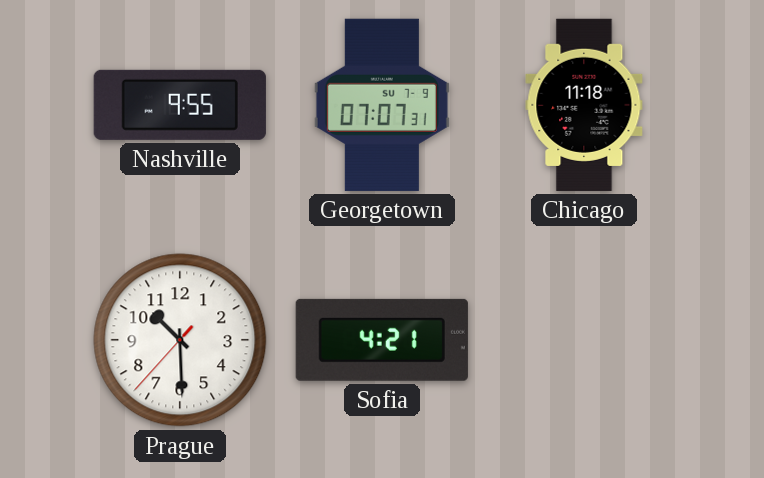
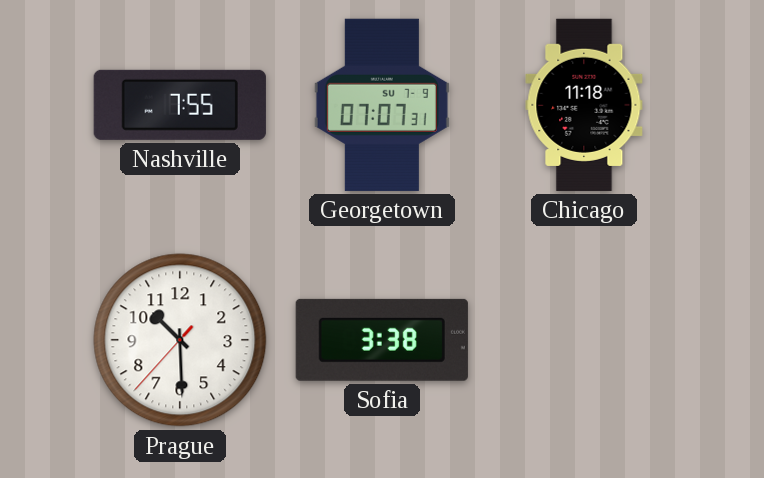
Nashville: 9:55 -> 7:55
Sofia: 4:21 -> 3:38
